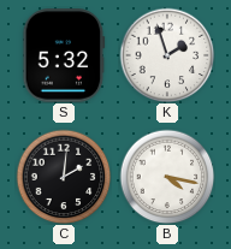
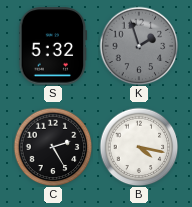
K dial: white -> grey
C: 2:01 -> 2:25
